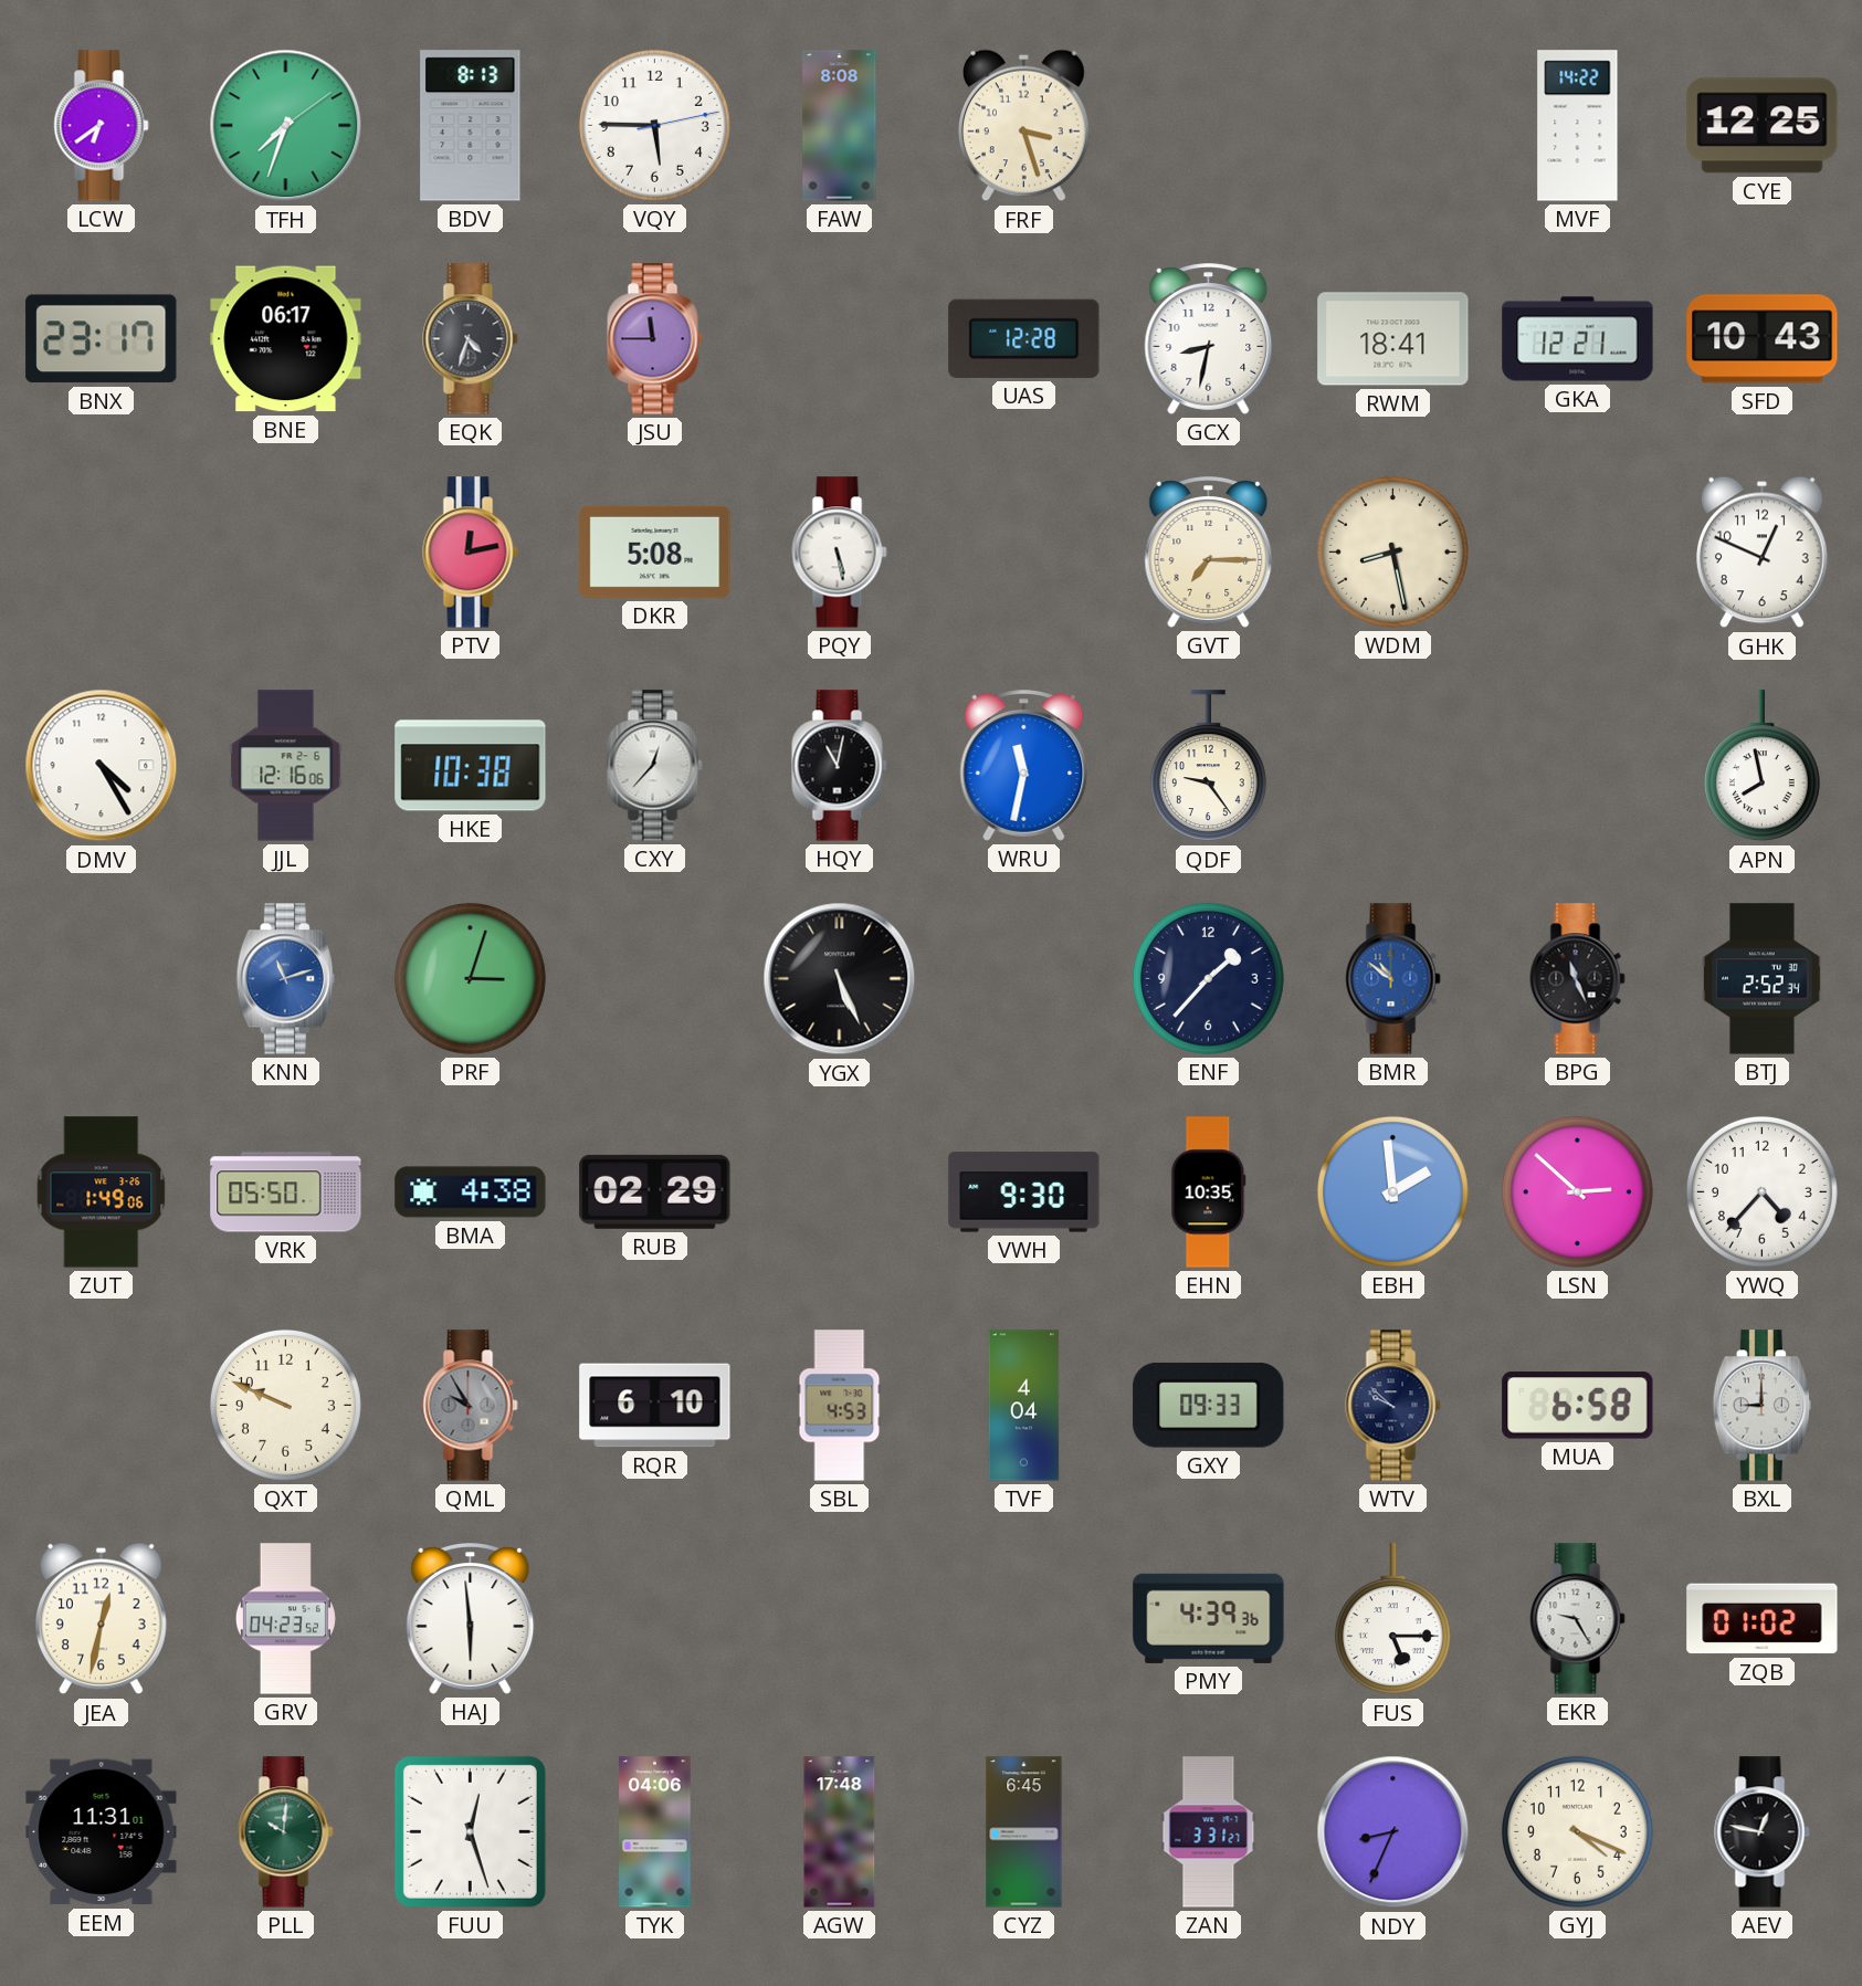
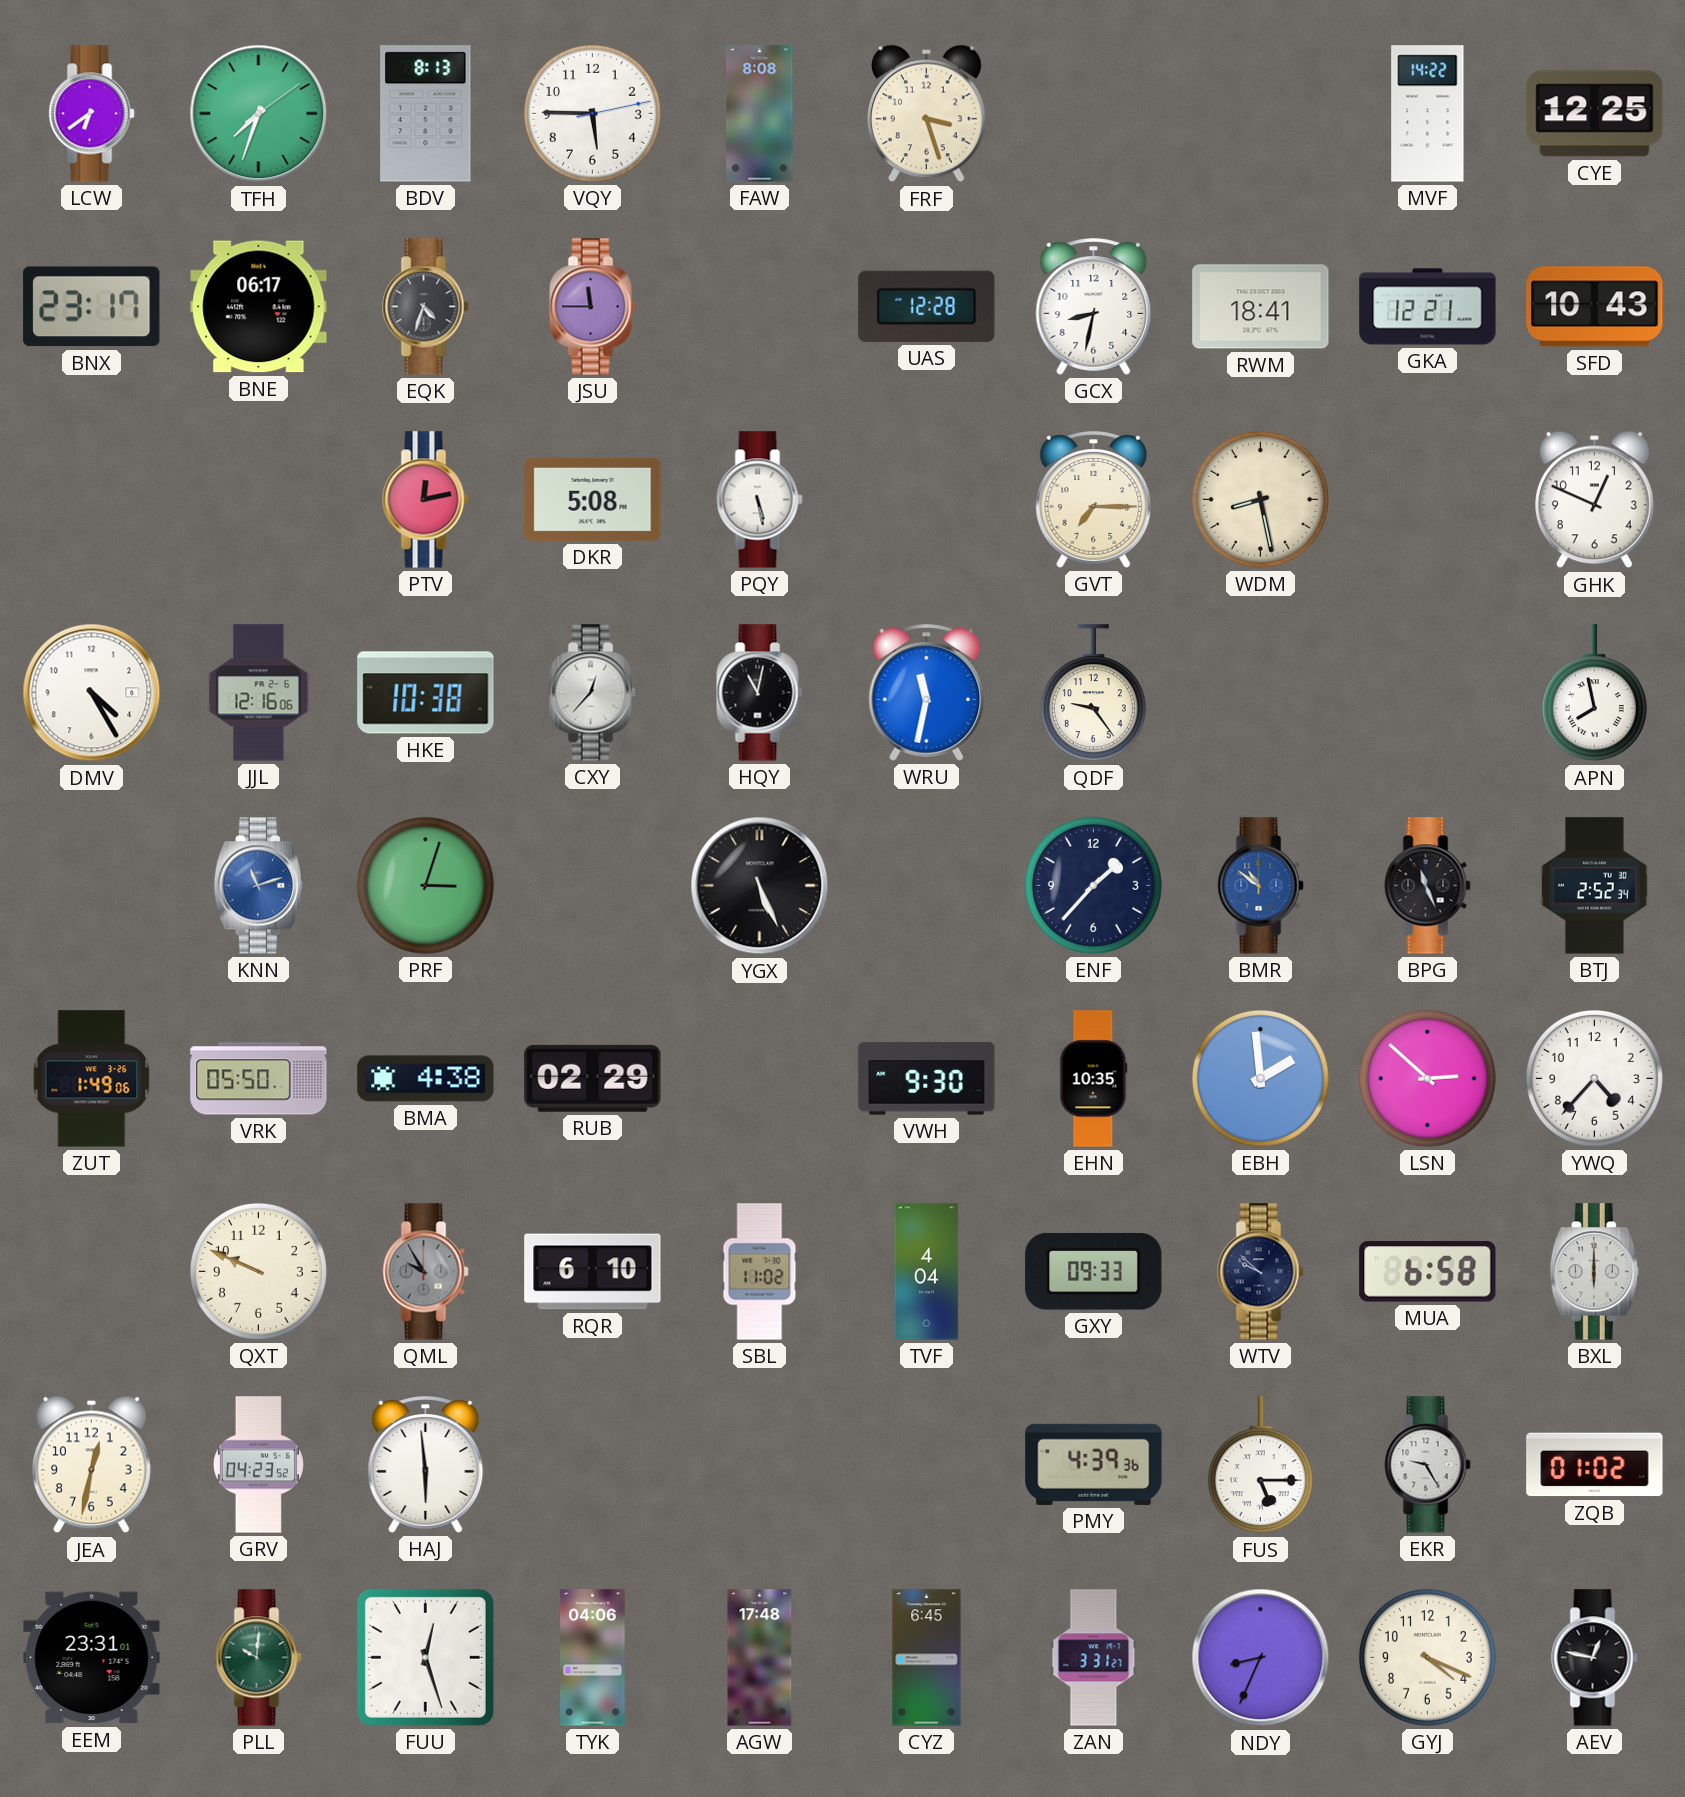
SBL: 4:53 -> 11:02
BXL: 9:00 -> 6:00
EEM: 11:31 -> 23:31
